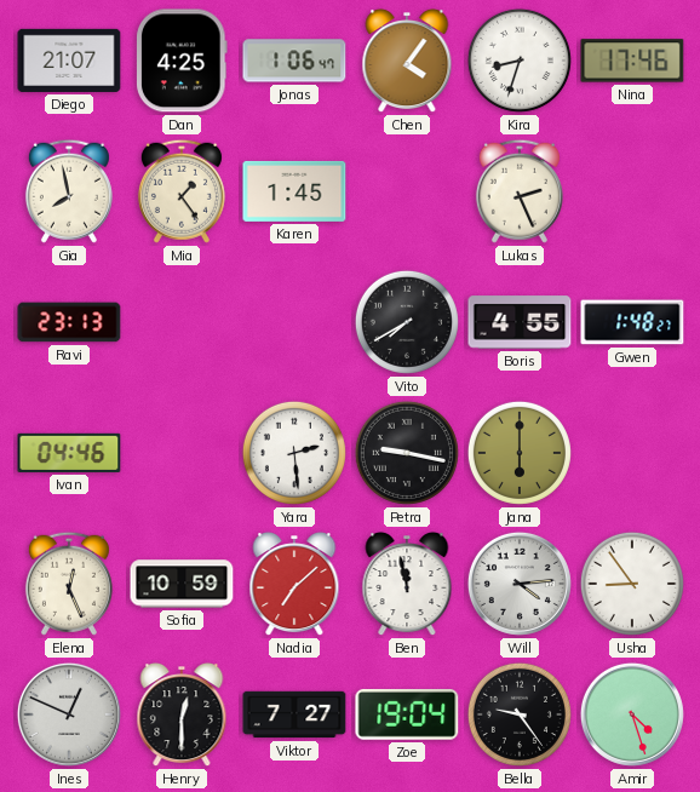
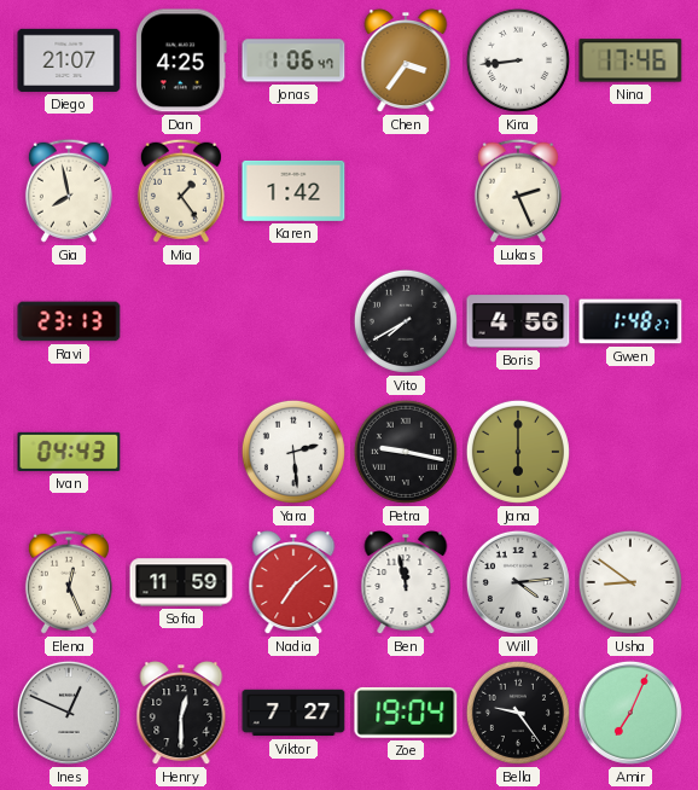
Chen: 4:06 -> 3:36
Kira: 8:33 -> 8:44
Karen: 1:45 -> 1:42
Boris: 4:55 -> 4:56
Ivan: 04:46 -> 04:43
Sofia: 10:59 -> 11:59
Usha: 8:54 -> 8:51
Amir: 4:27 -> 7:04
